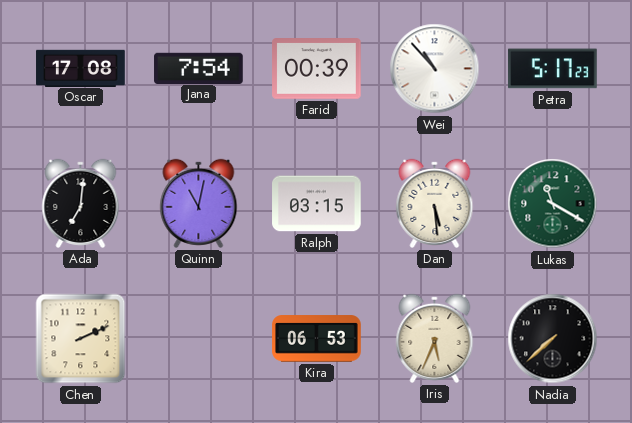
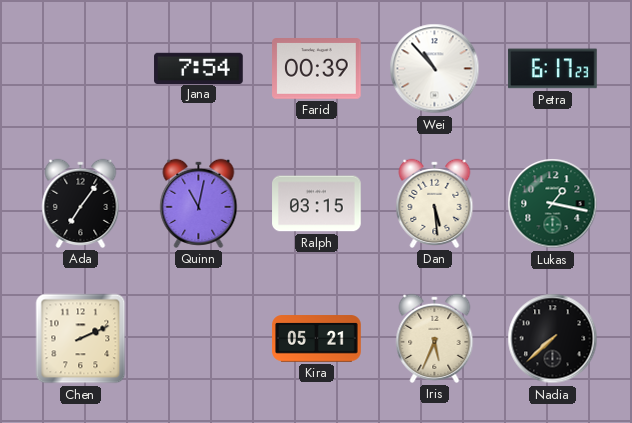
Oscar: 17:08 -> none
Petra: 5:17 -> 6:17
Ada: 7:01 -> 7:06
Lukas: 11:20 -> 1:17
Kira: 06:53 -> 05:21
